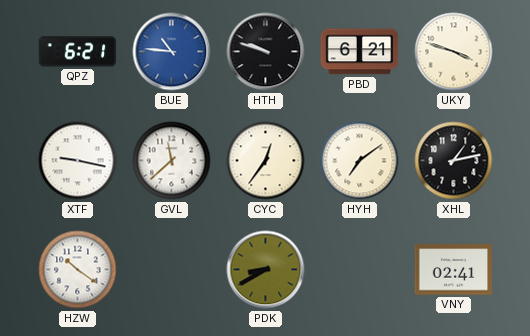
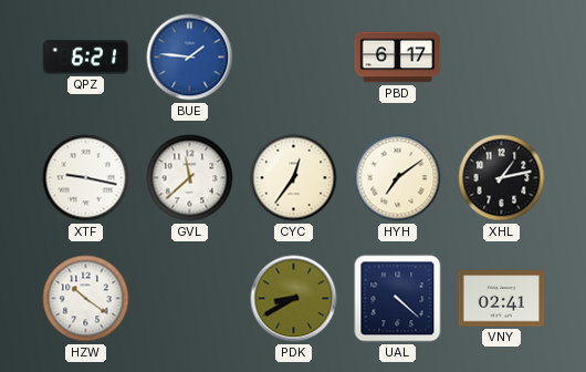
BUE: 10:46 -> 1:46
HTH: 9:48 -> none
PBD: 6:21 -> 6:17
UKY: 3:48 -> none
UAL: none -> 4:22
